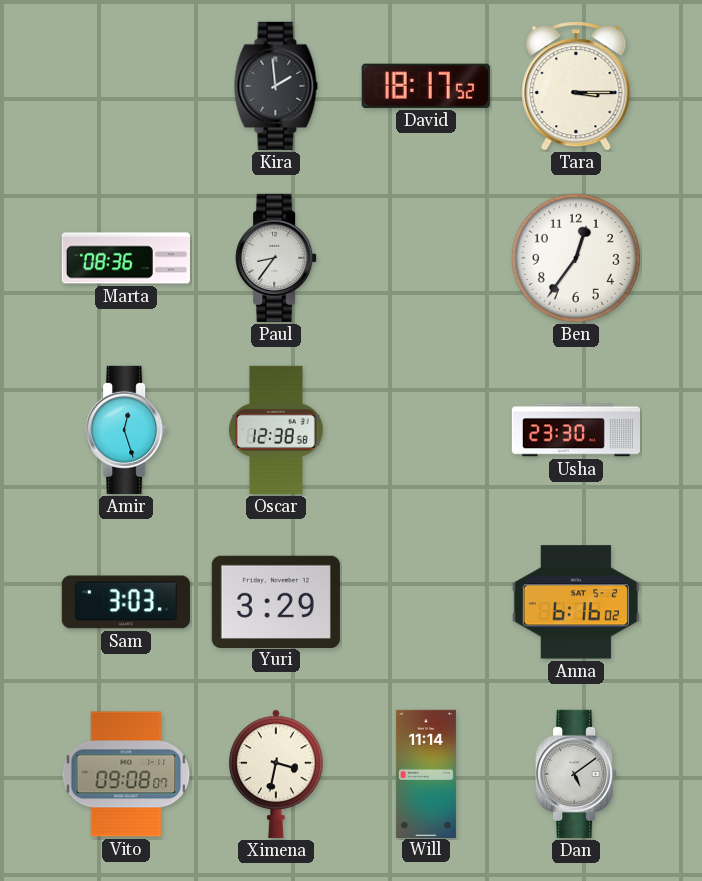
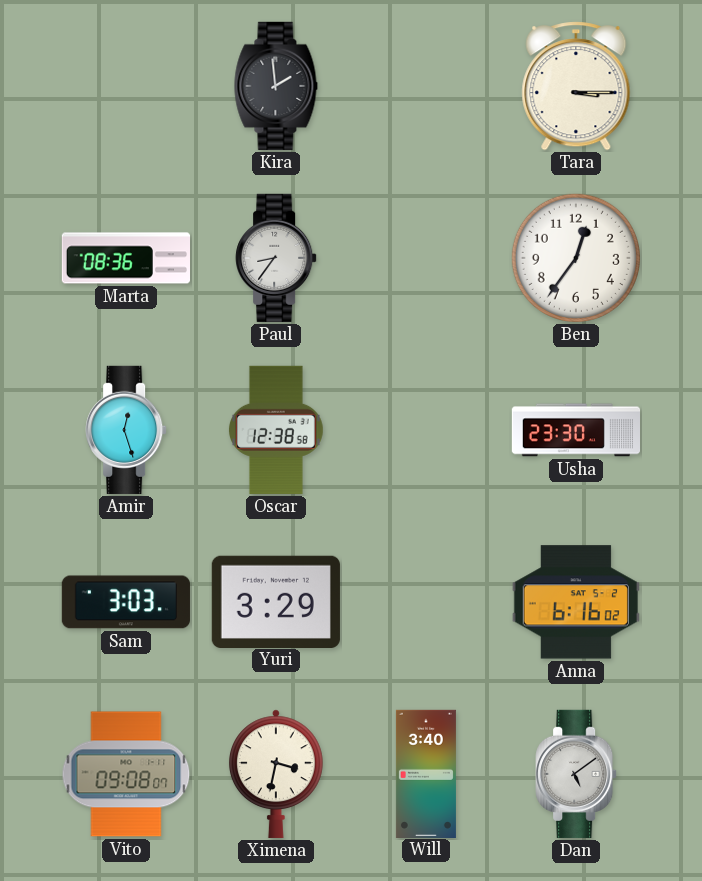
David: 18:17 -> none
Will: 11:14 -> 3:40
